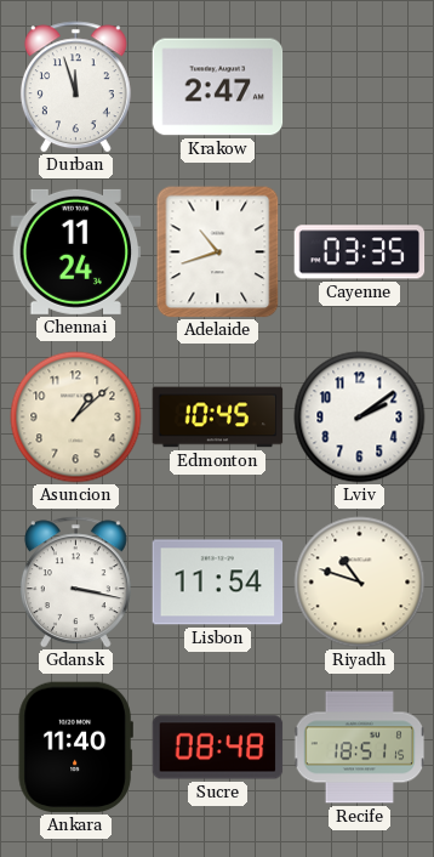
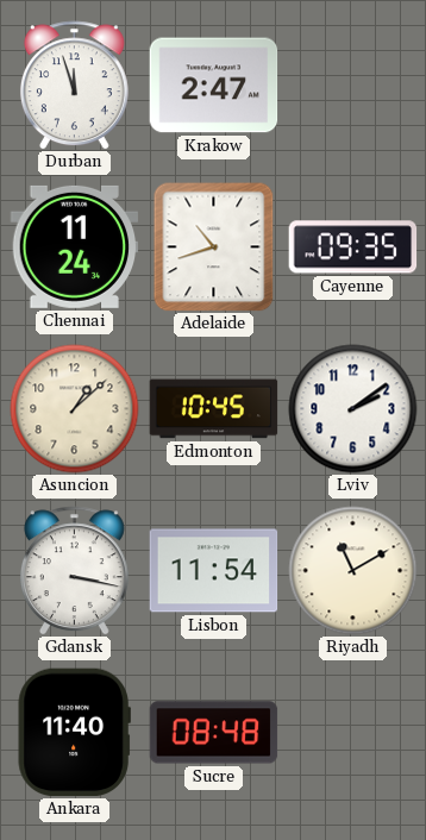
Cayenne: 03:35 -> 09:35
Riyadh: 10:48 -> 11:10
Recife: 18:51 -> none
